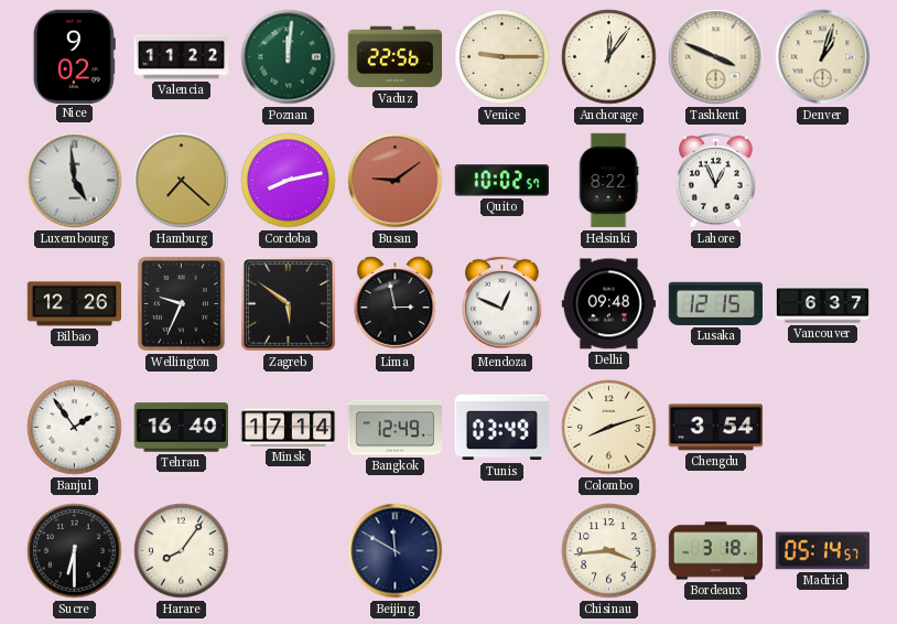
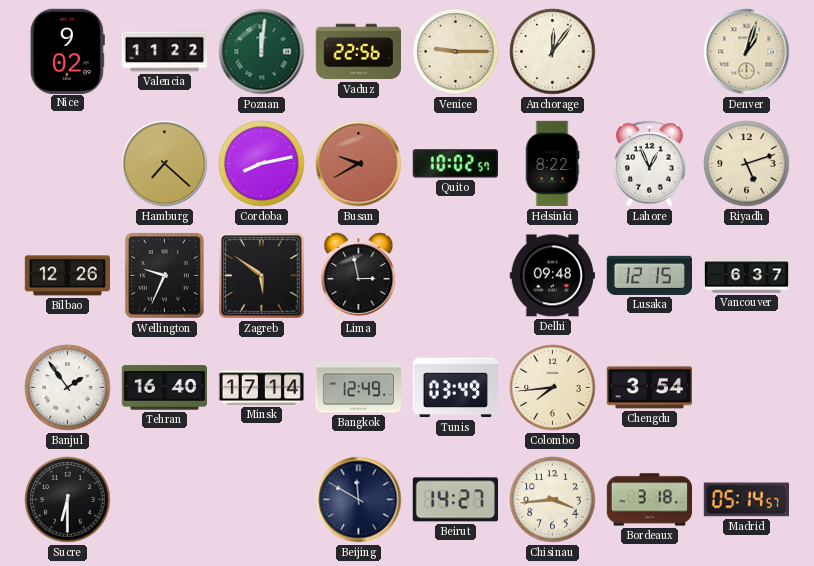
Tashkent: 3:49 -> none
Luxembourg: 4:59 -> none
Busan: 9:09 -> 9:40
Riyadh: none -> 5:12
Mendoza: 12:49 -> none
Colombo: 8:12 -> 7:44
Harare: 8:06 -> none
Beirut: none -> 14:27
